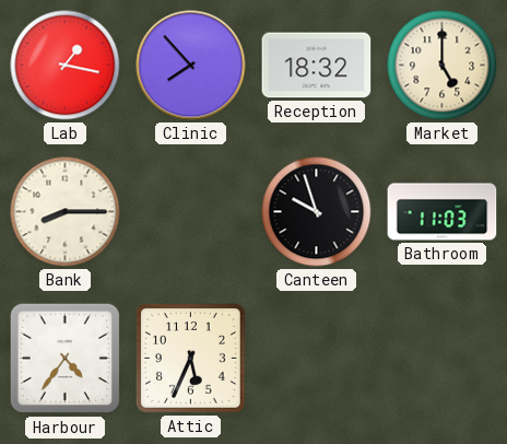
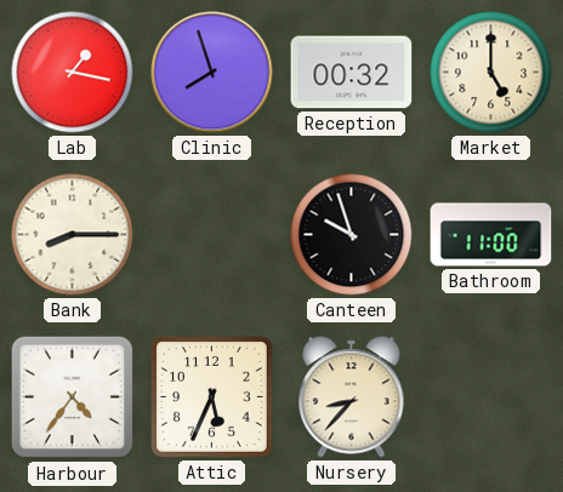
Clinic: 7:53 -> 7:57
Reception: 18:32 -> 00:32
Bathroom: 11:03 -> 11:00
Nursery: none -> 8:37
